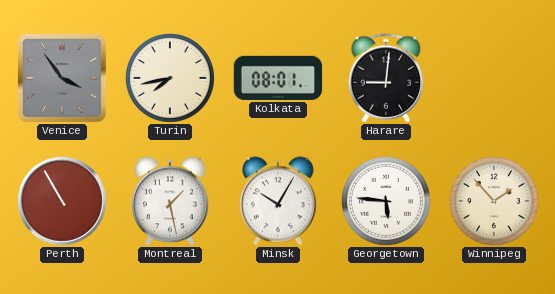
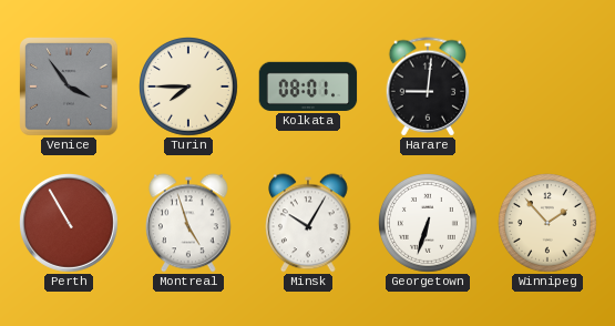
Turin: 7:43 -> 7:45
Montreal: 1:28 -> 4:57
Georgetown: 5:46 -> 6:33
